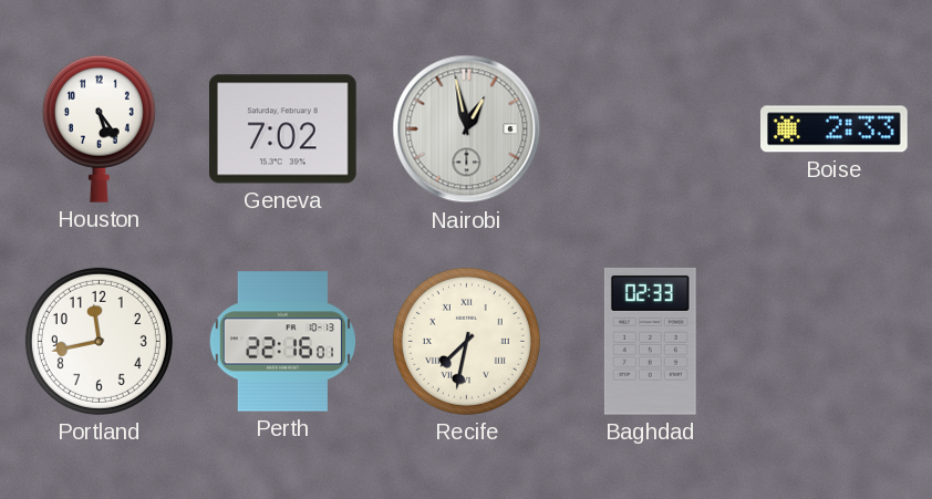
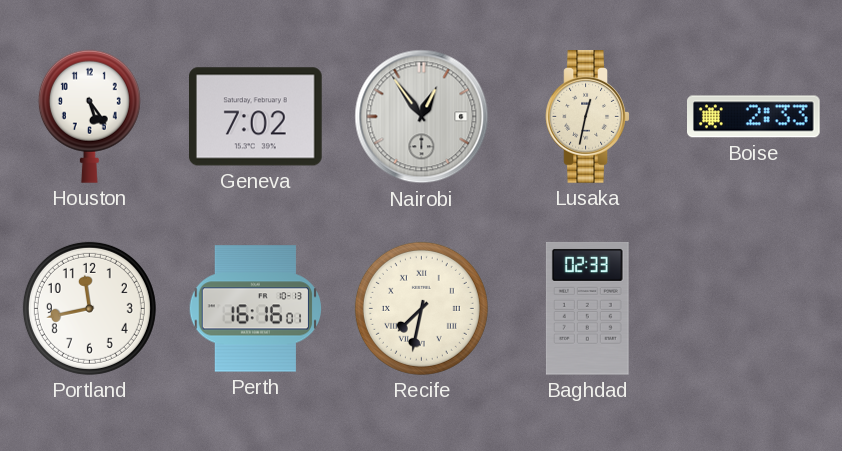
Nairobi: 12:58 -> 12:54
Lusaka: none -> 12:32
Perth: 22:16 -> 16:16
